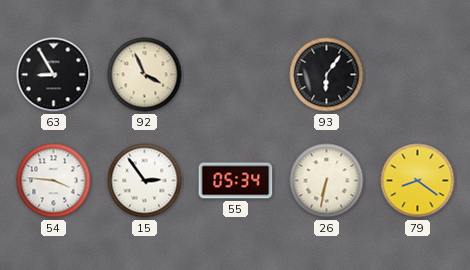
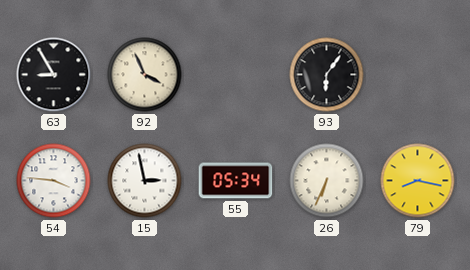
15: 2:54 -> 2:58
26: 6:32 -> 6:34
79: 8:21 -> 8:17
